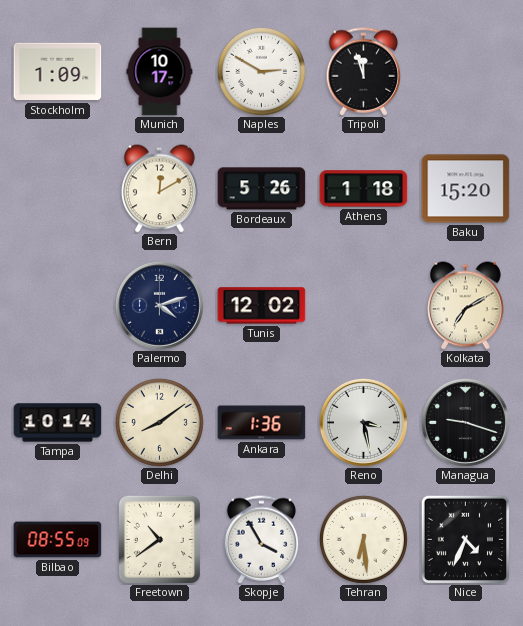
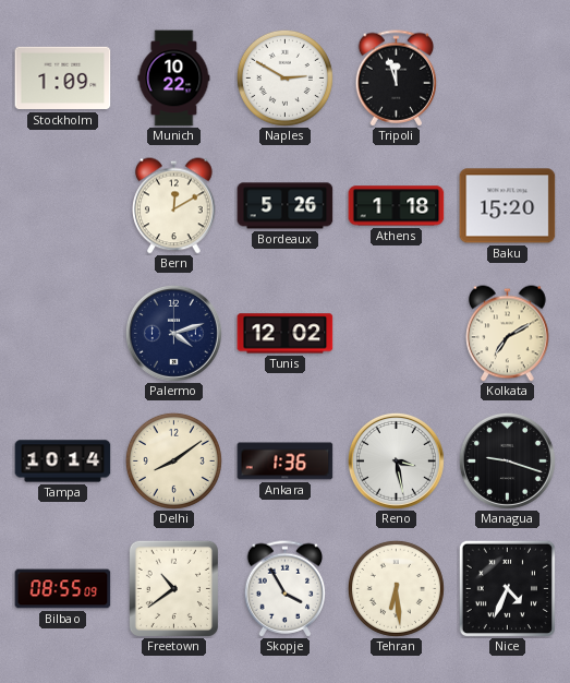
Munich: 10:17 -> 10:22
